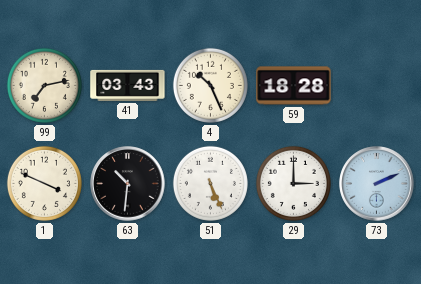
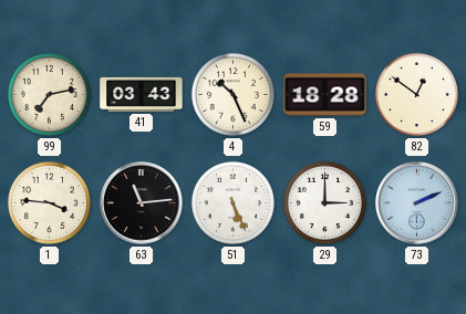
82: none -> 12:51
1: 3:49 -> 3:46
63: 10:31 -> 11:14
